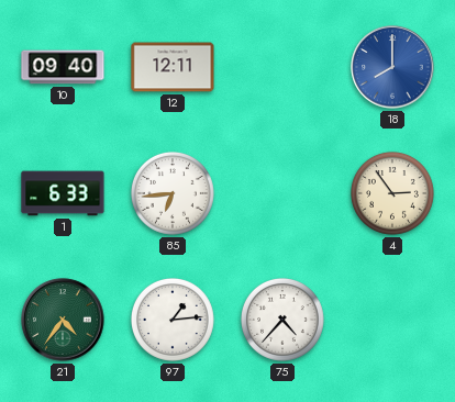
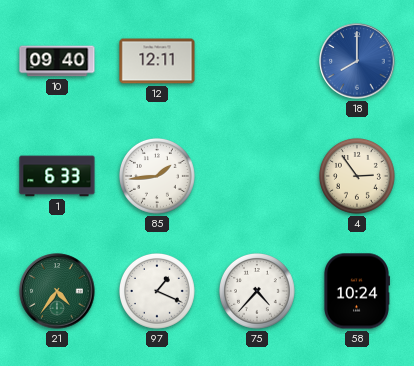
85: 6:44 -> 1:44
97: 1:14 -> 1:19
58: none -> 10:24
